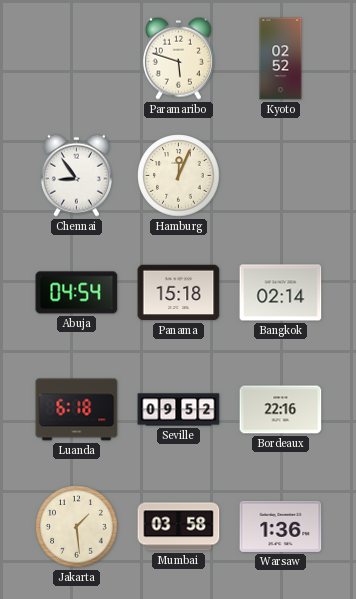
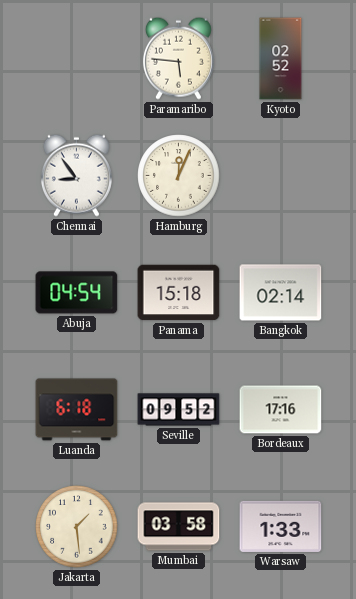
Paramaribo: 5:48 -> 5:46
Bordeaux: 22:16 -> 17:16
Warsaw: 1:36 -> 1:33
